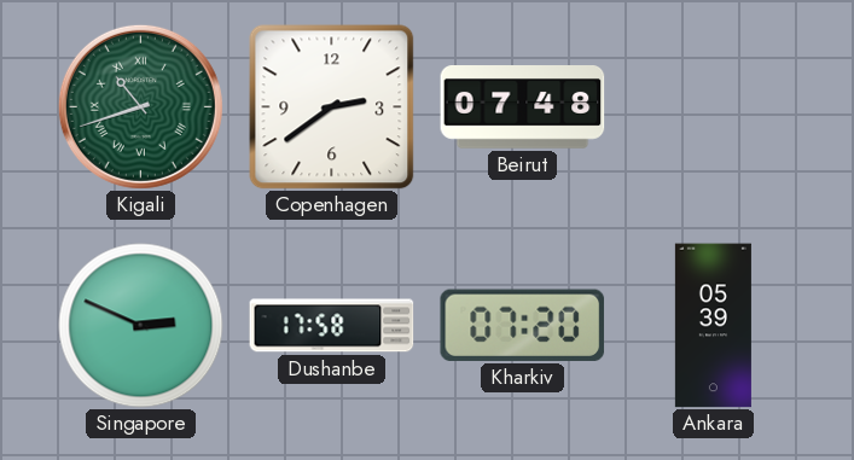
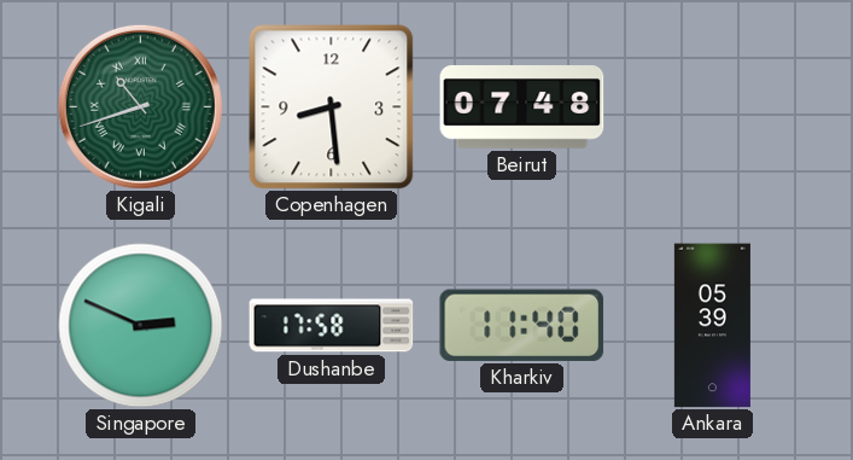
Copenhagen: 2:39 -> 8:29
Kharkiv: 07:20 -> 11:40
